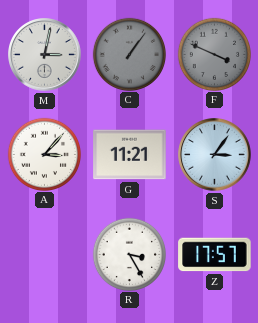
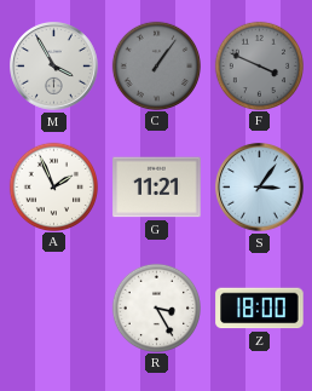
M: 3:02 -> 3:55
A: 3:07 -> 1:56
Z: 17:57 -> 18:00
